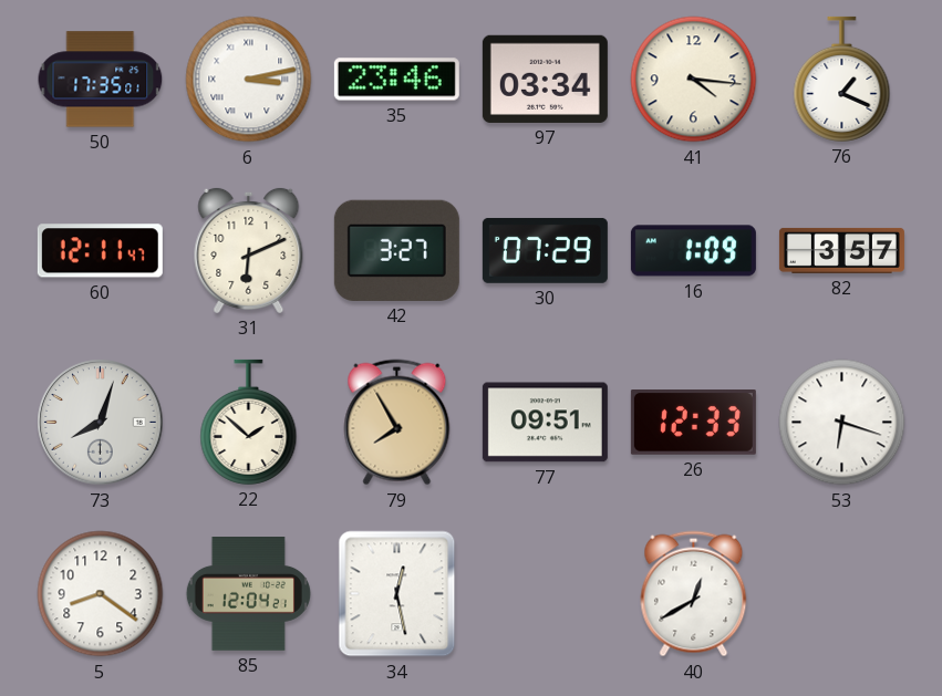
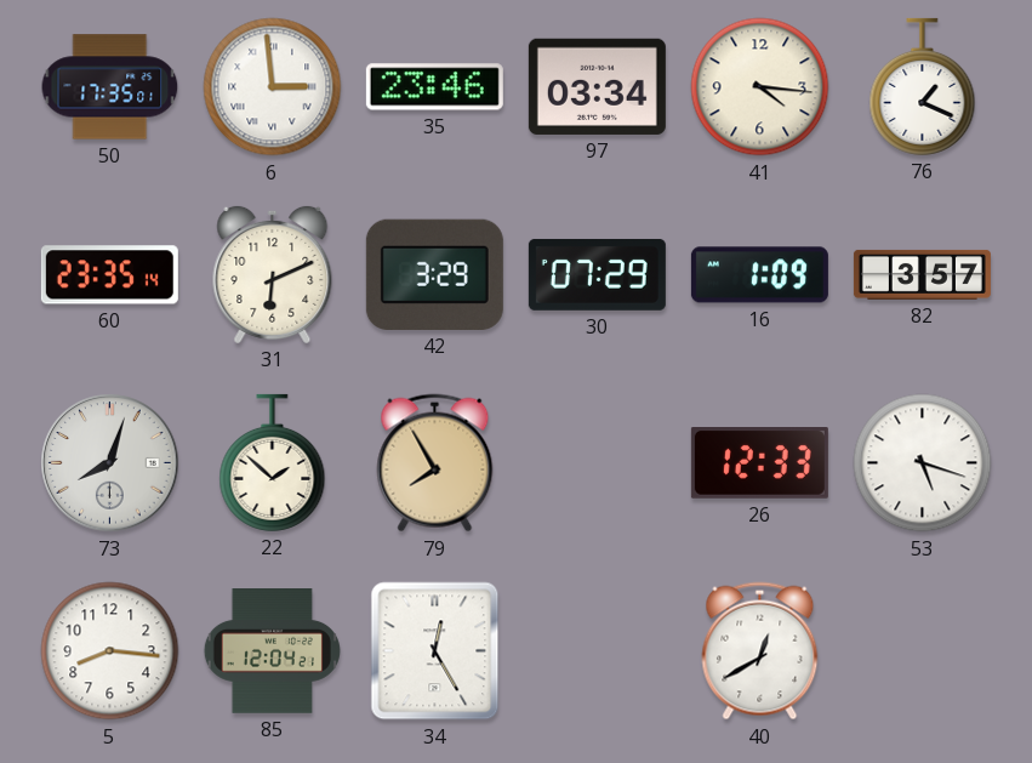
6: 3:13 -> 2:59
60: 12:11 -> 23:35
42: 3:27 -> 3:29
77: 09:51 -> none
53: 6:18 -> 5:18
5: 8:21 -> 8:16
34: 12:28 -> 12:25
